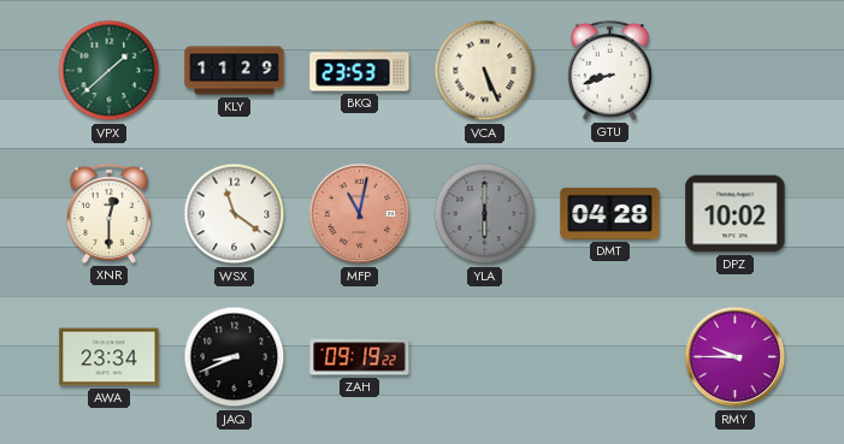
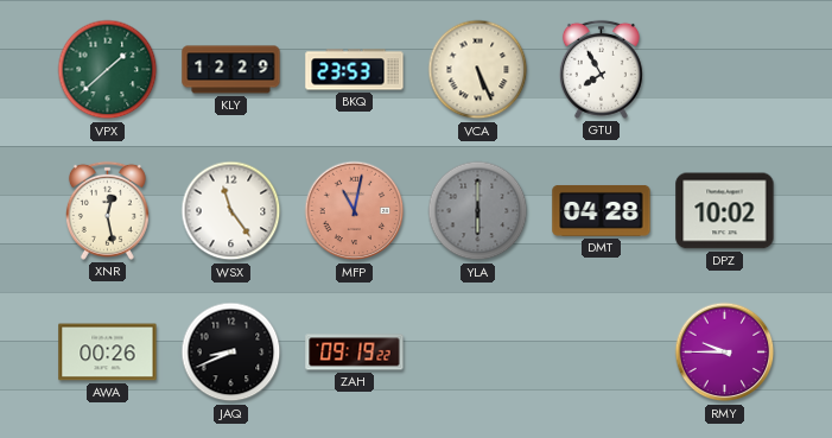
KLY: 11:29 -> 12:29
GTU: 8:42 -> 7:55
XNR: 12:30 -> 12:28
WSX: 11:21 -> 11:24
AWA: 23:34 -> 00:26
